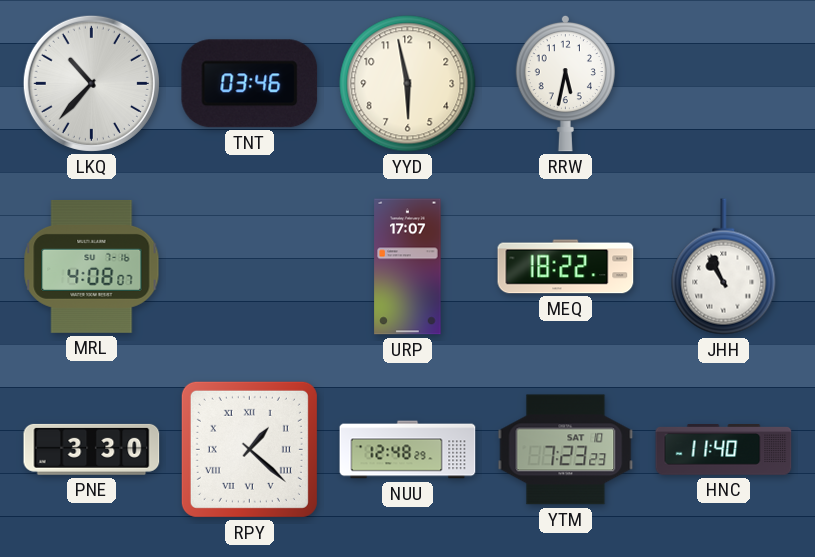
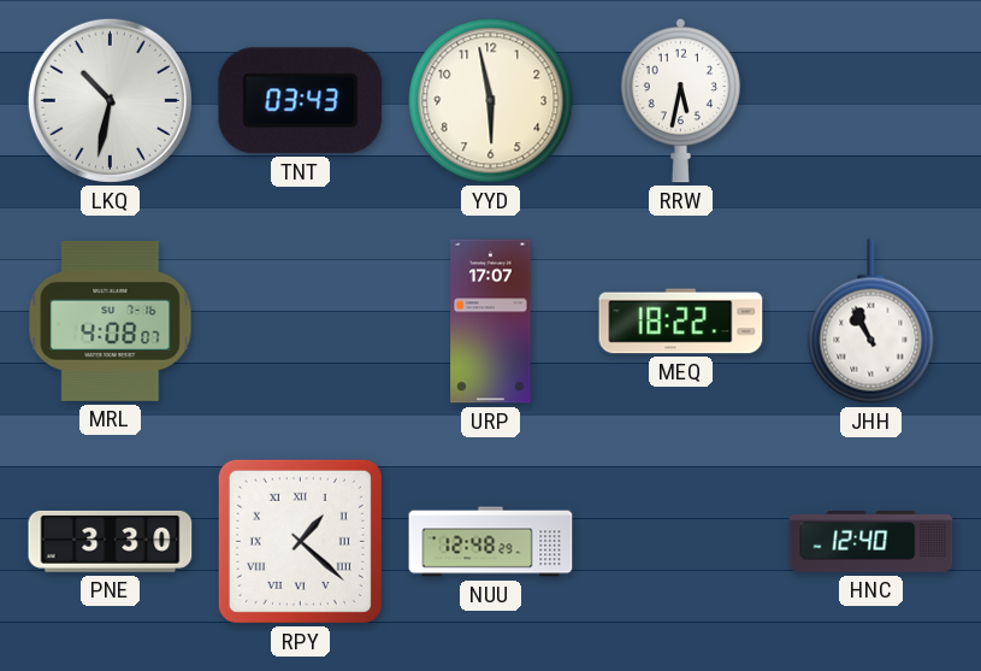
LKQ: 10:37 -> 10:32
TNT: 03:46 -> 03:43
YTM: 7:23 -> none
HNC: 11:40 -> 12:40
